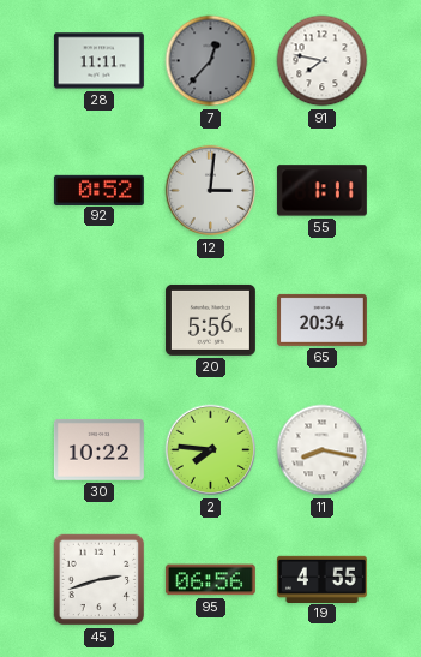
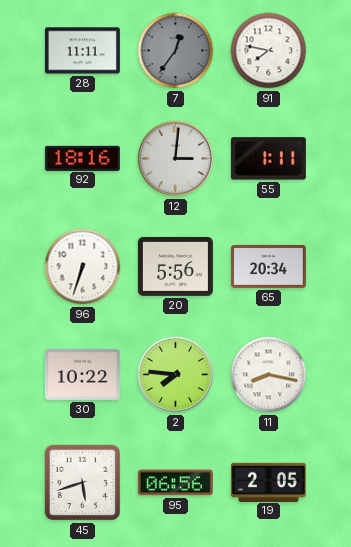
7: 12:37 -> 12:36
92: 0:52 -> 18:16
96: none -> 6:33
45: 2:42 -> 5:42
19: 4:55 -> 2:05
